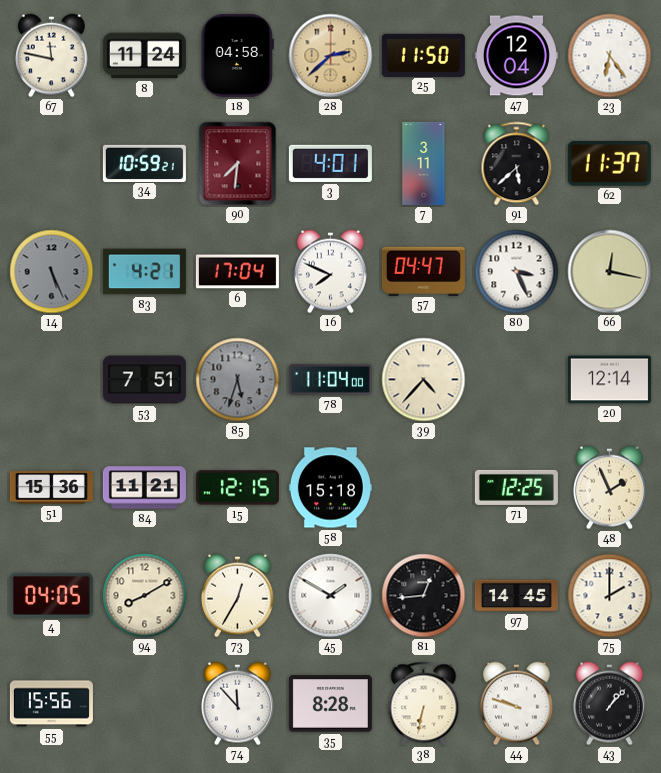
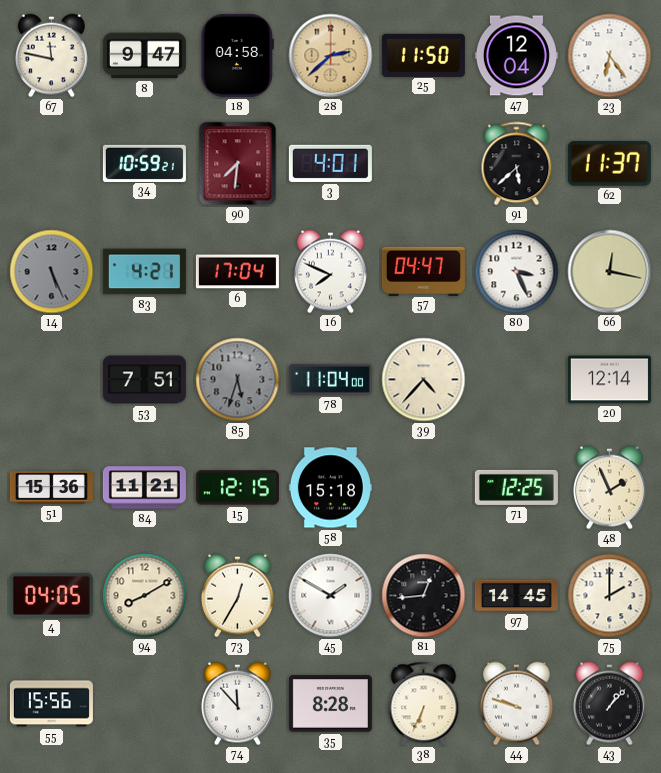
8: 11:24 -> 9:47
7: 3:11 -> none
38: 6:32 -> 6:34
